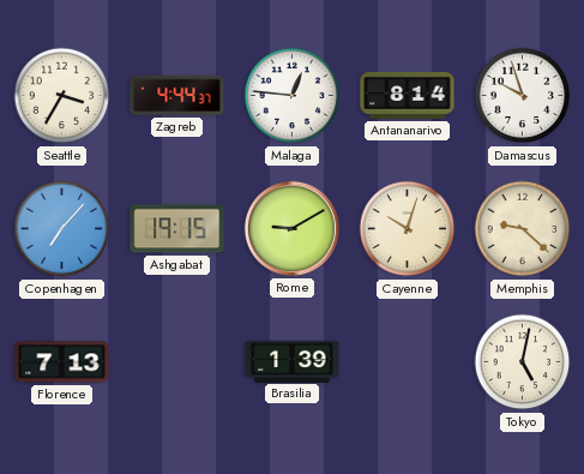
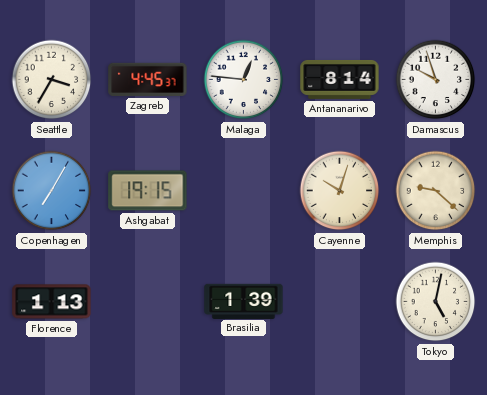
Zagreb: 4:44 -> 4:45
Copenhagen: 7:07 -> 7:05
Rome: 9:10 -> none
Florence: 7:13 -> 1:13
